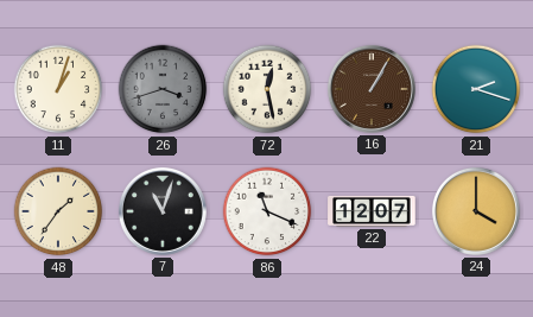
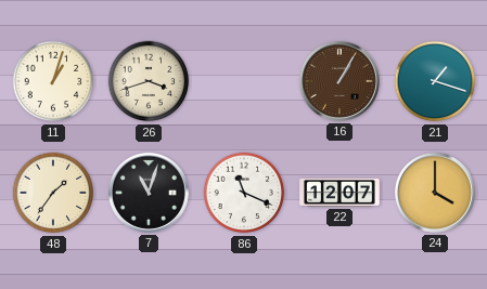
26 dial: grey -> cream
72: 12:28 -> none
21: 2:18 -> 1:18
